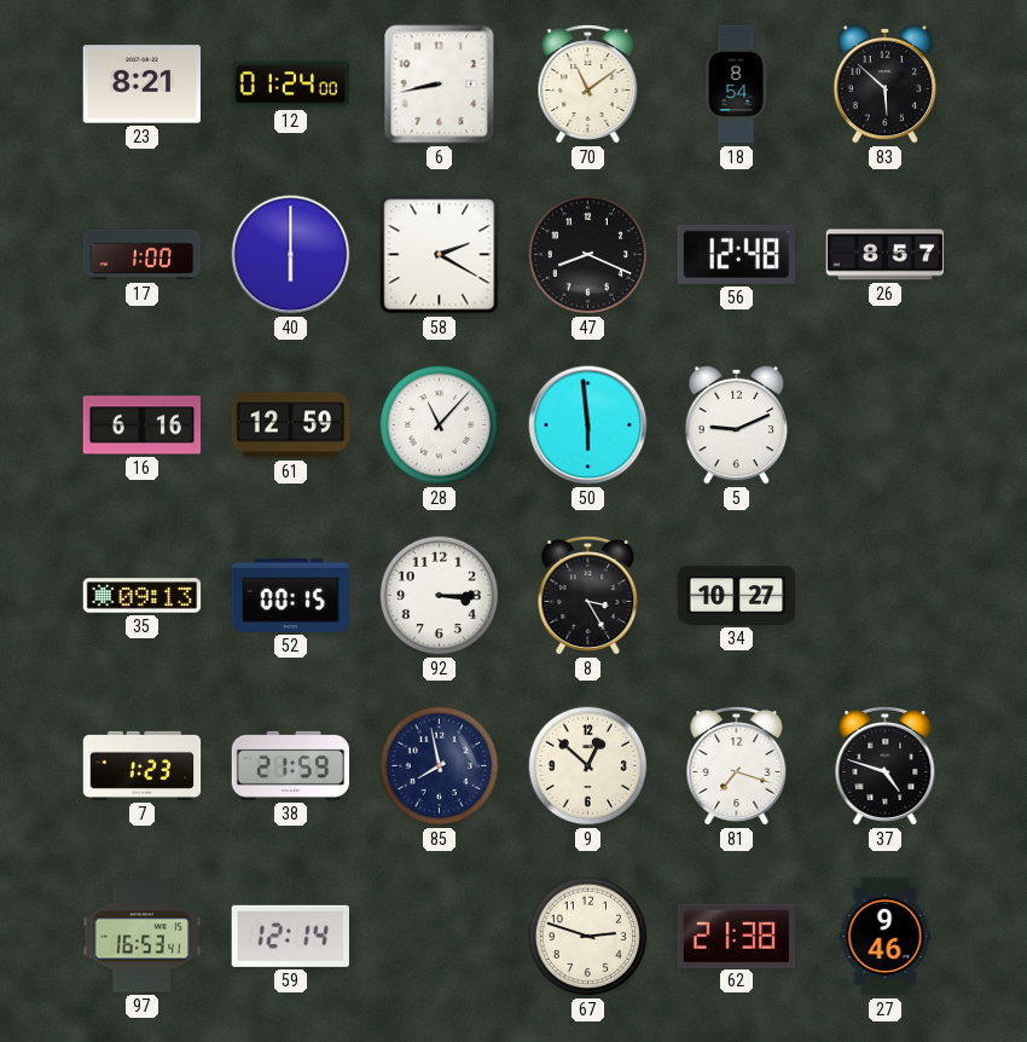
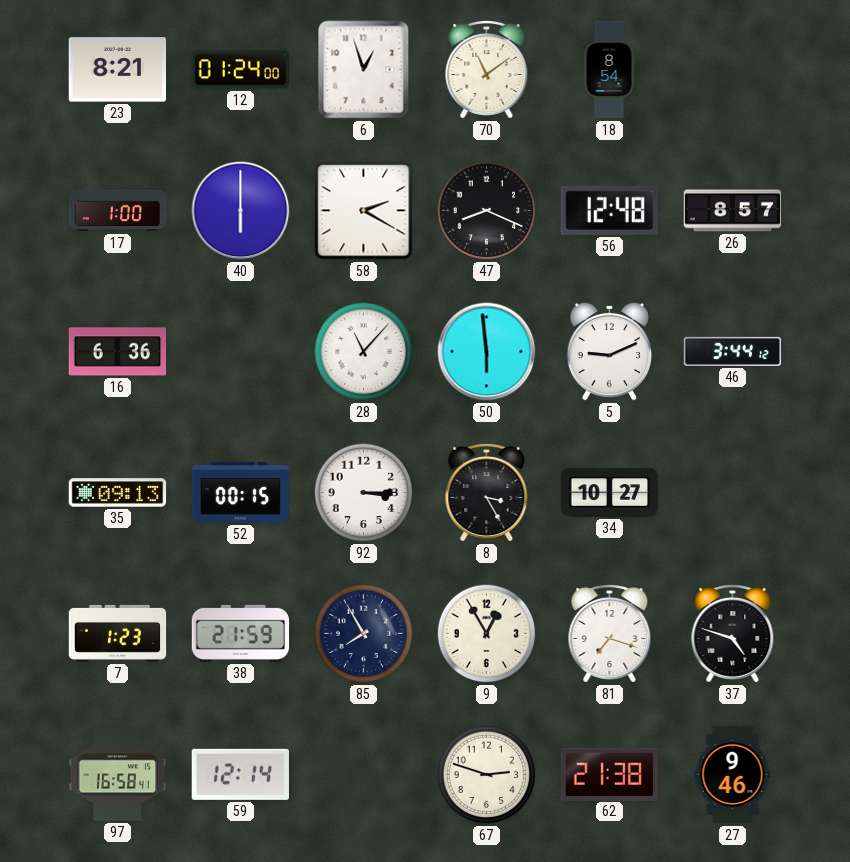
6: 8:43 -> 12:57
83: 5:52 -> none
16: 6:16 -> 6:36
61: 12:59 -> none
46: none -> 3:44
85: 7:58 -> 7:55
9: 12:52 -> 12:55
97: 16:53 -> 16:58
